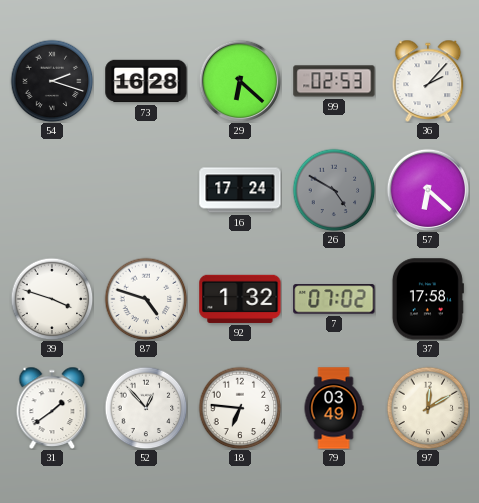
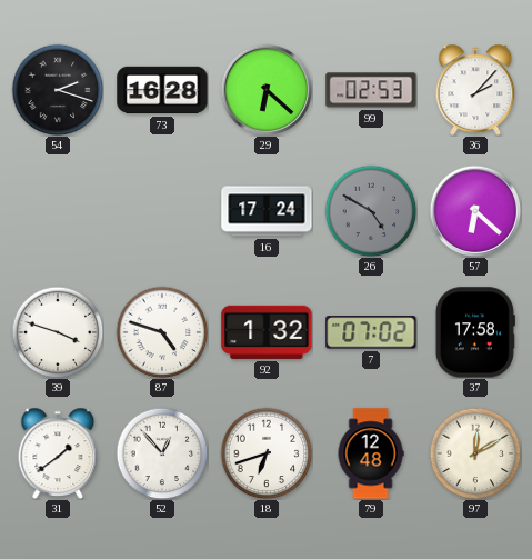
18: 6:46 -> 6:42
79: 03:49 -> 12:48
